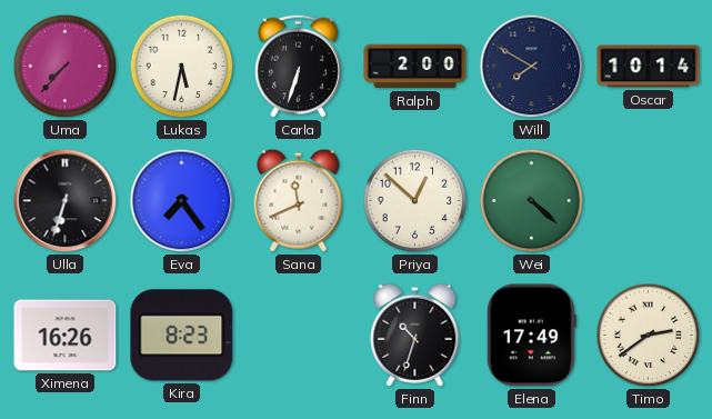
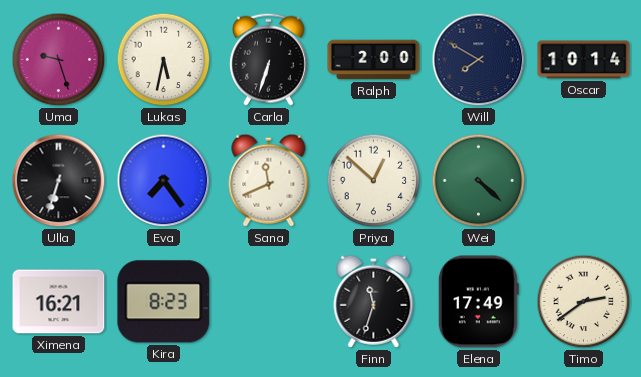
Uma: 7:37 -> 9:27
Ximena: 16:26 -> 16:21
Finn: 10:33 -> 11:33
